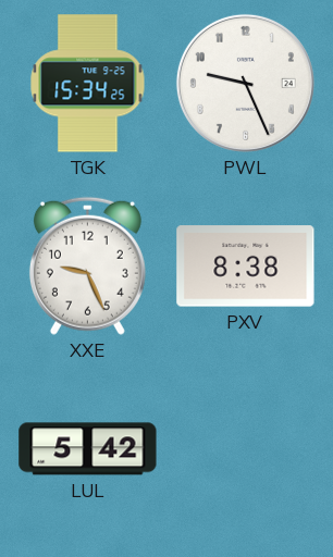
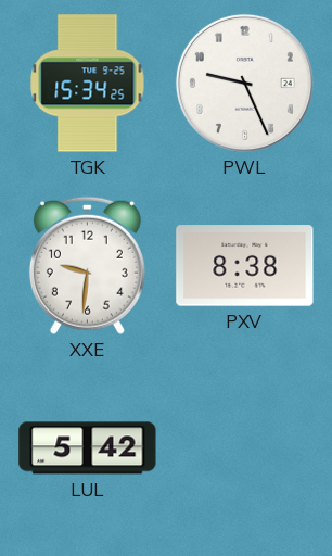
XXE: 9:26 -> 9:31
